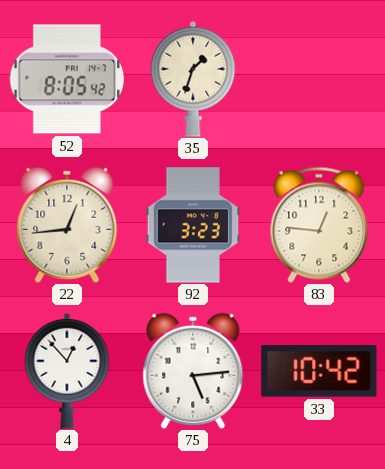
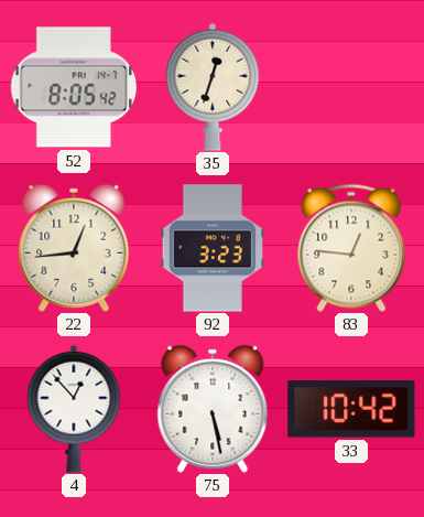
35: 1:33 -> 12:33
75: 5:14 -> 5:28
